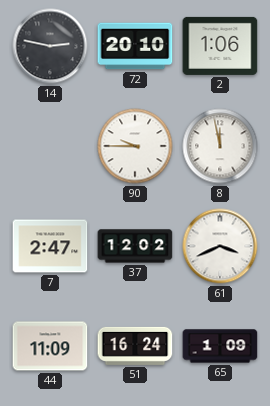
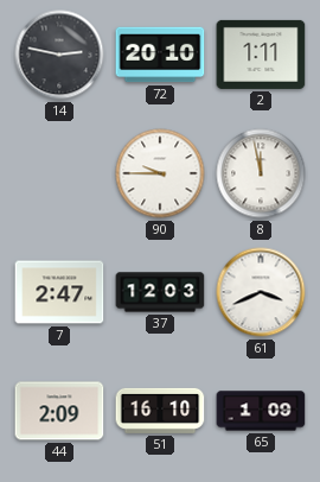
2: 1:06 -> 1:11
37: 12:02 -> 12:03
44: 11:09 -> 2:09
51: 16:24 -> 16:10
